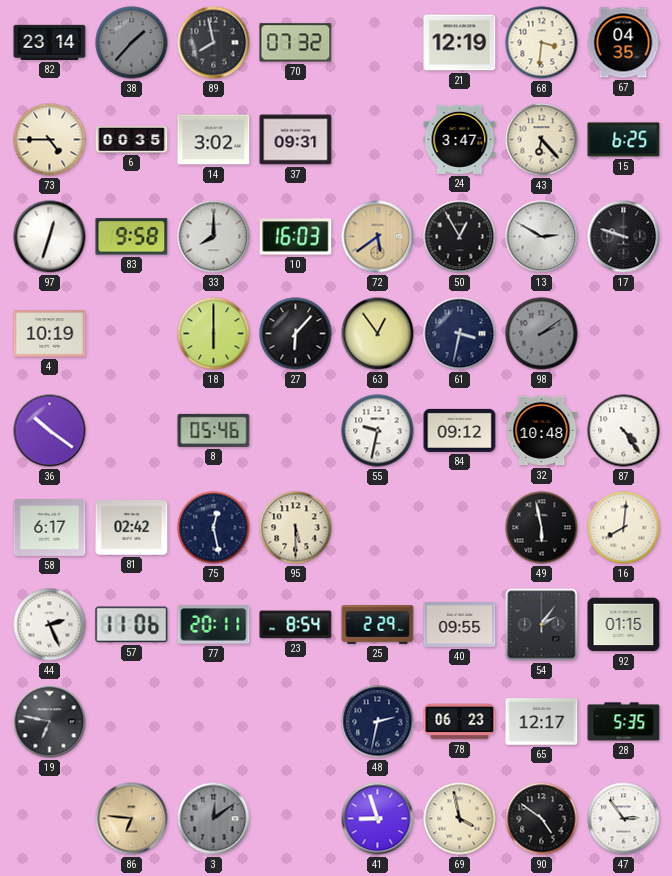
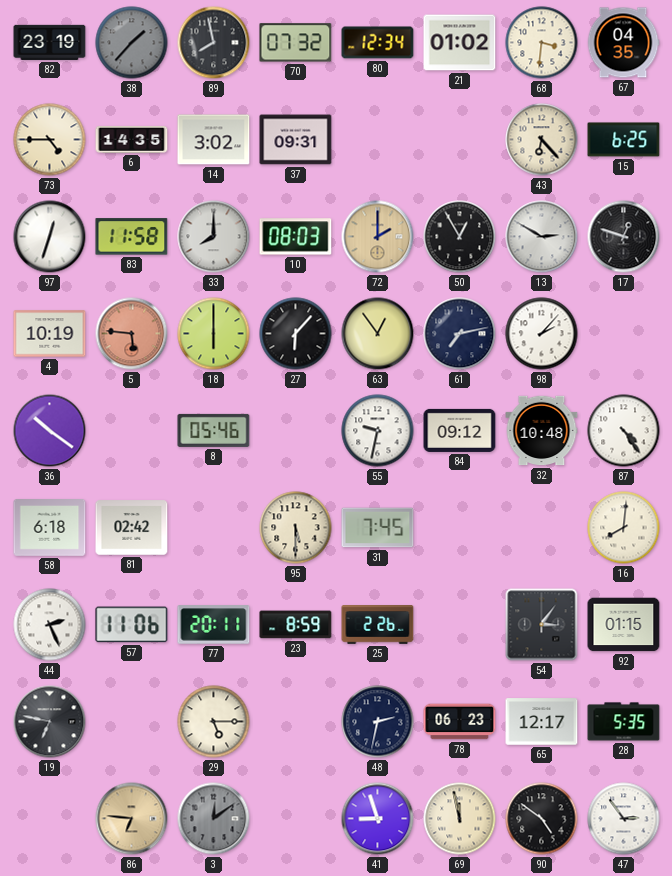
82: 23:14 -> 23:19
80: none -> 12:34
21: 12:19 -> 01:02
6: 00:35 -> 14:35
24: 3:47 -> none
83: 9:58 -> 11:58
10: 16:03 -> 08:03
72: 5:39 -> 2:00
17: 9:48 -> 12:48
5: none -> 5:46
61: 3:32 -> 7:13
98: 2:09 -> 2:07
98 dial: grey -> white
58: 6:17 -> 6:18
75: 12:28 -> none
31: none -> 7:45
49: 5:58 -> none
23: 8:54 -> 8:59
25: 2:29 -> 2:26
40: 09:55 -> none
54: 2:06 -> 3:06
29: none -> 5:15
69: 3:58 -> 11:58
